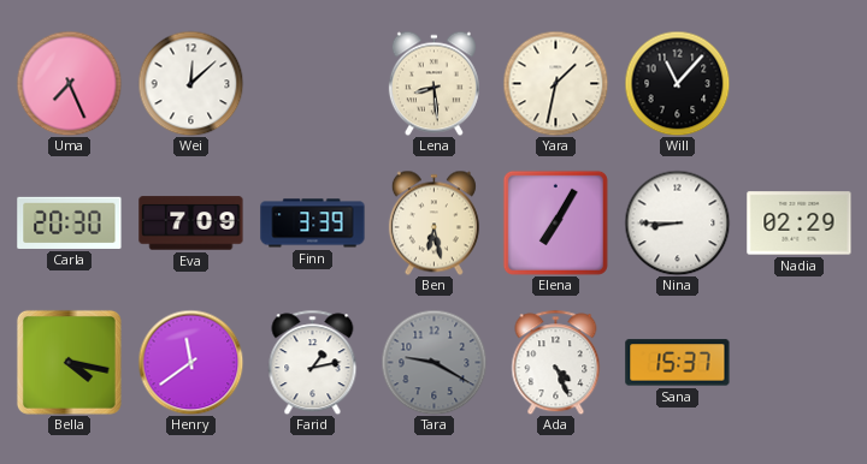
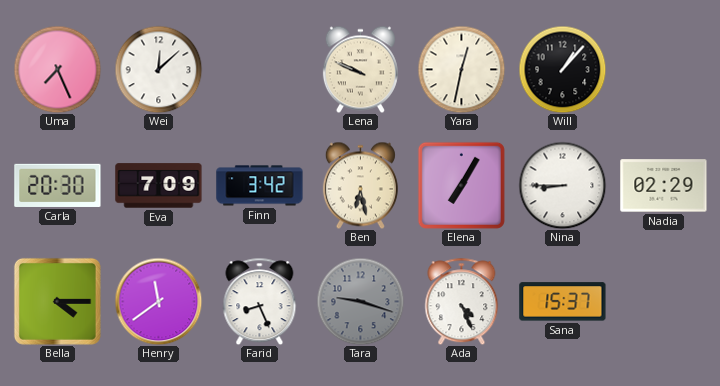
Lena: 8:29 -> 9:49
Yara: 1:32 -> 12:32
Will: 11:07 -> 1:07
Finn: 3:39 -> 3:42
Bella: 4:17 -> 4:15
Farid: 1:13 -> 8:26
Tara: 9:20 -> 9:18
